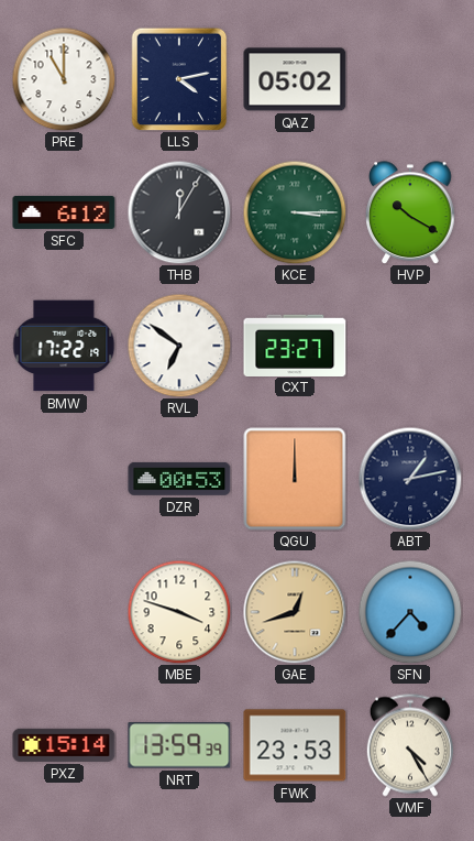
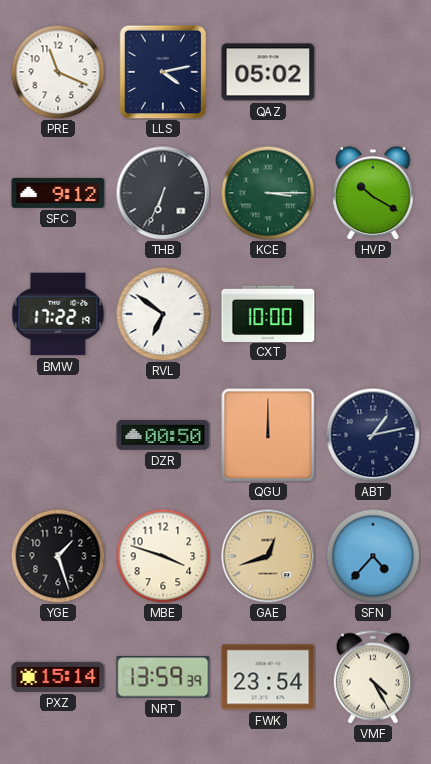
PRE: 11:00 -> 11:19
SFC: 6:12 -> 9:12
THB: 12:05 -> 6:34
CXT: 23:27 -> 10:00
DZR: 00:53 -> 00:50
YGE: none -> 1:27
FWK: 23:53 -> 23:54
